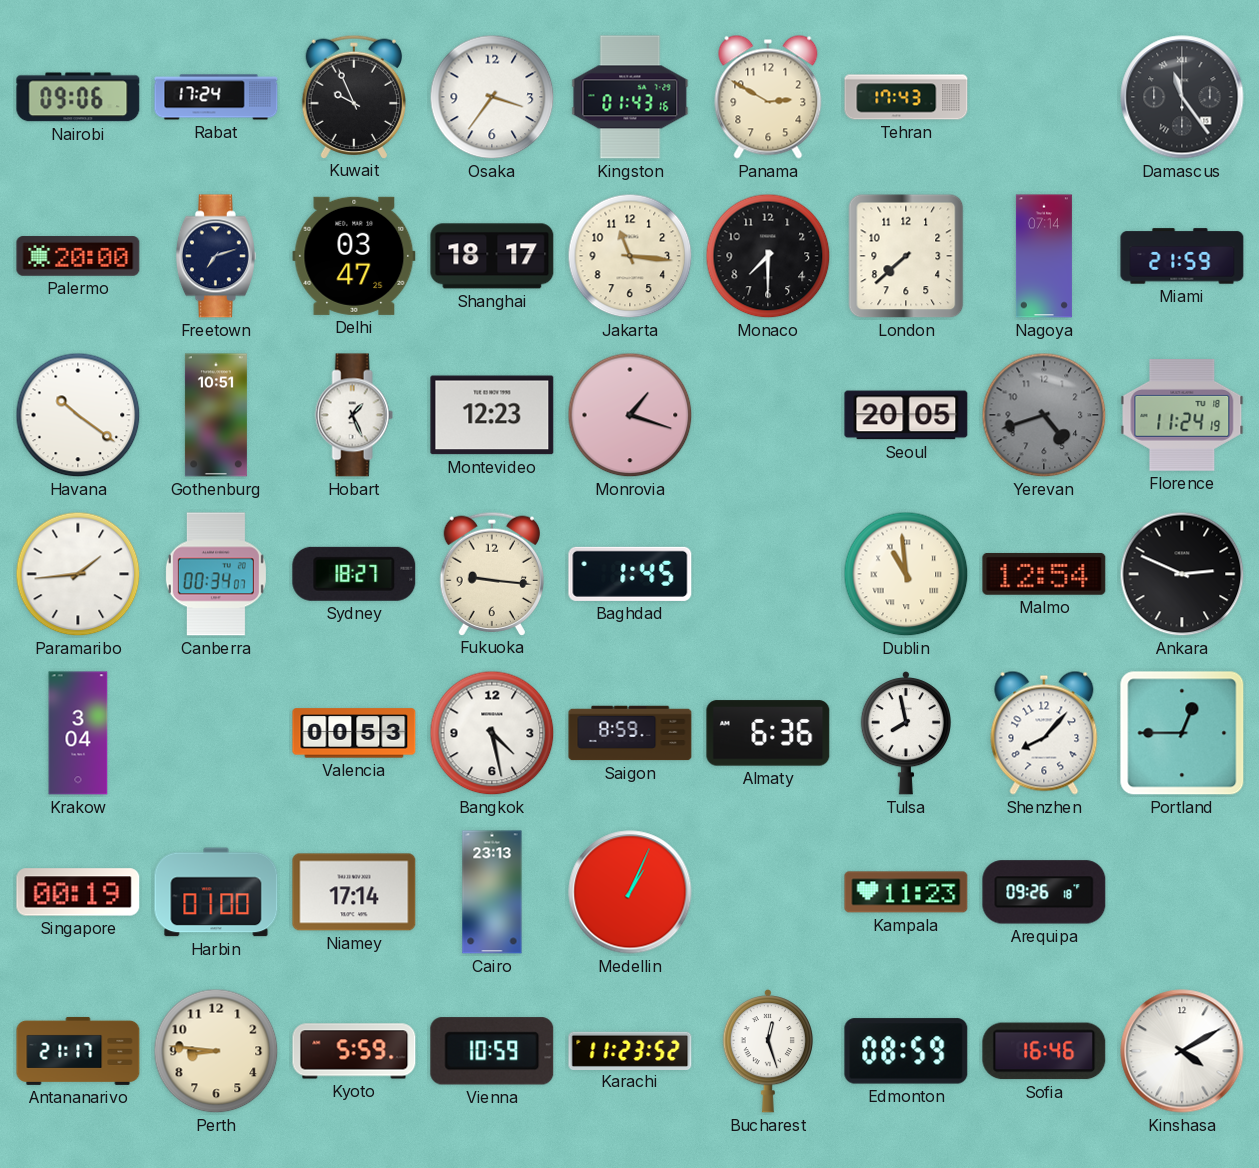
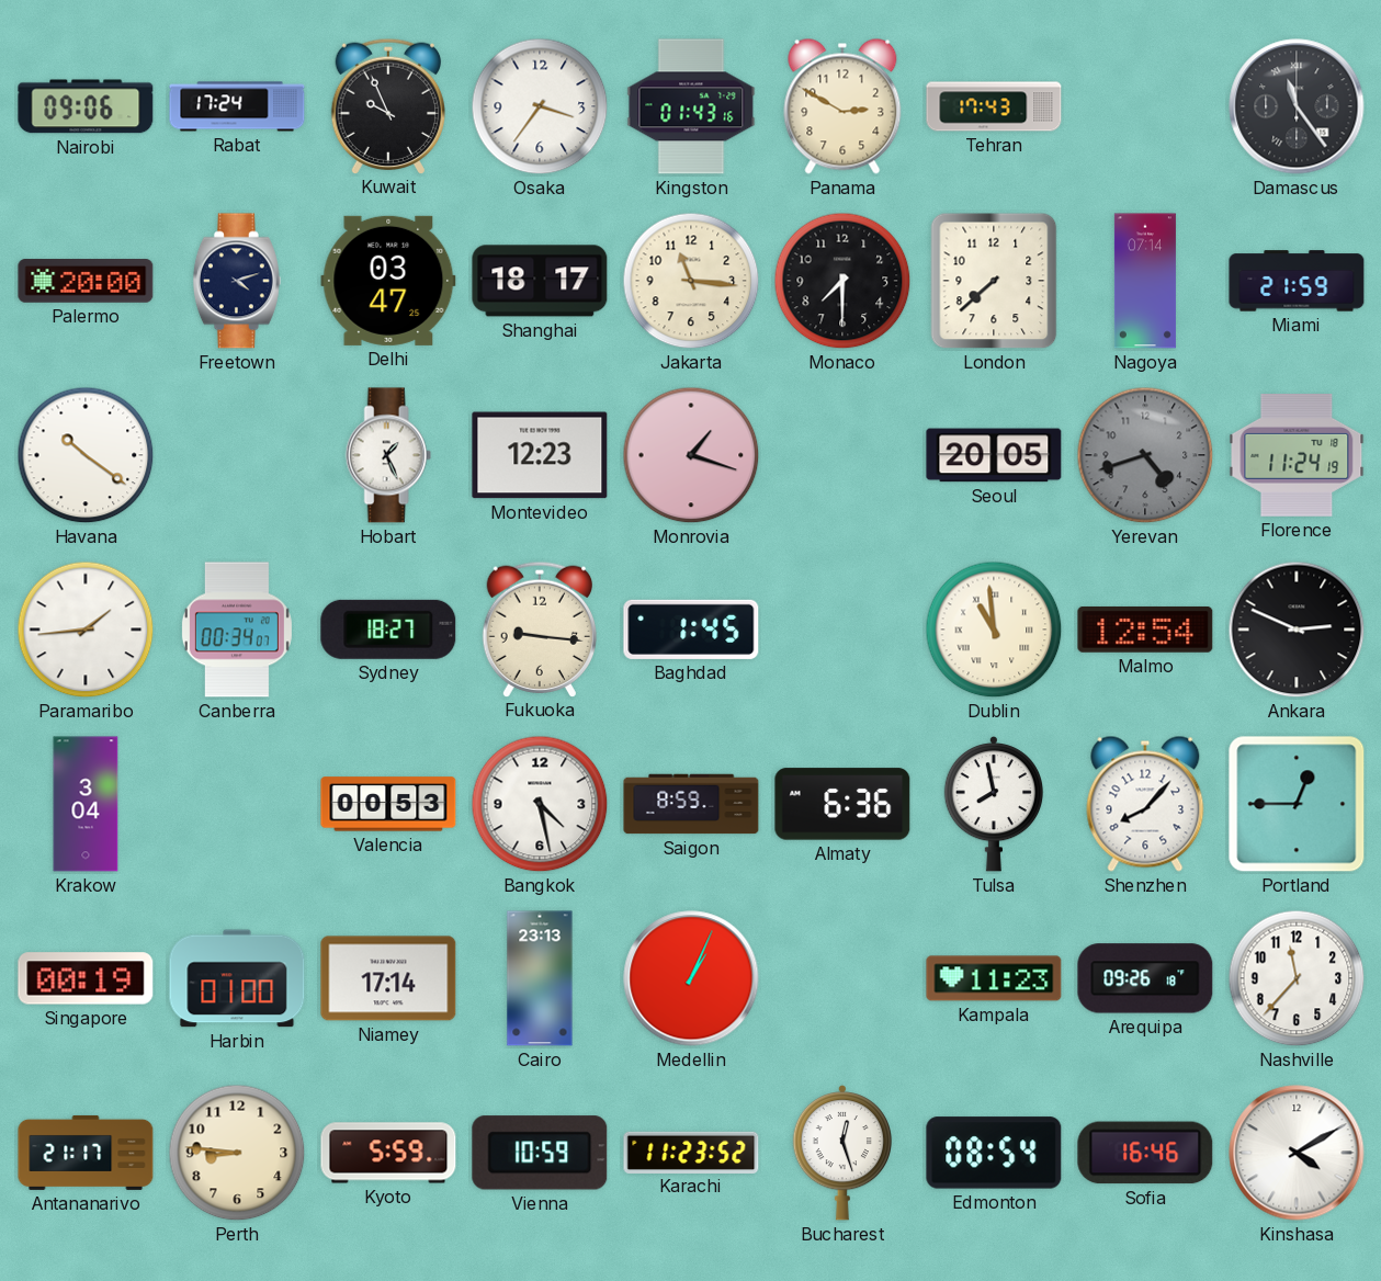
Freetown: 7:12 -> 4:12
Gothenburg: 10:51 -> none
Nashville: none -> 11:37
Edmonton: 08:59 -> 08:54
